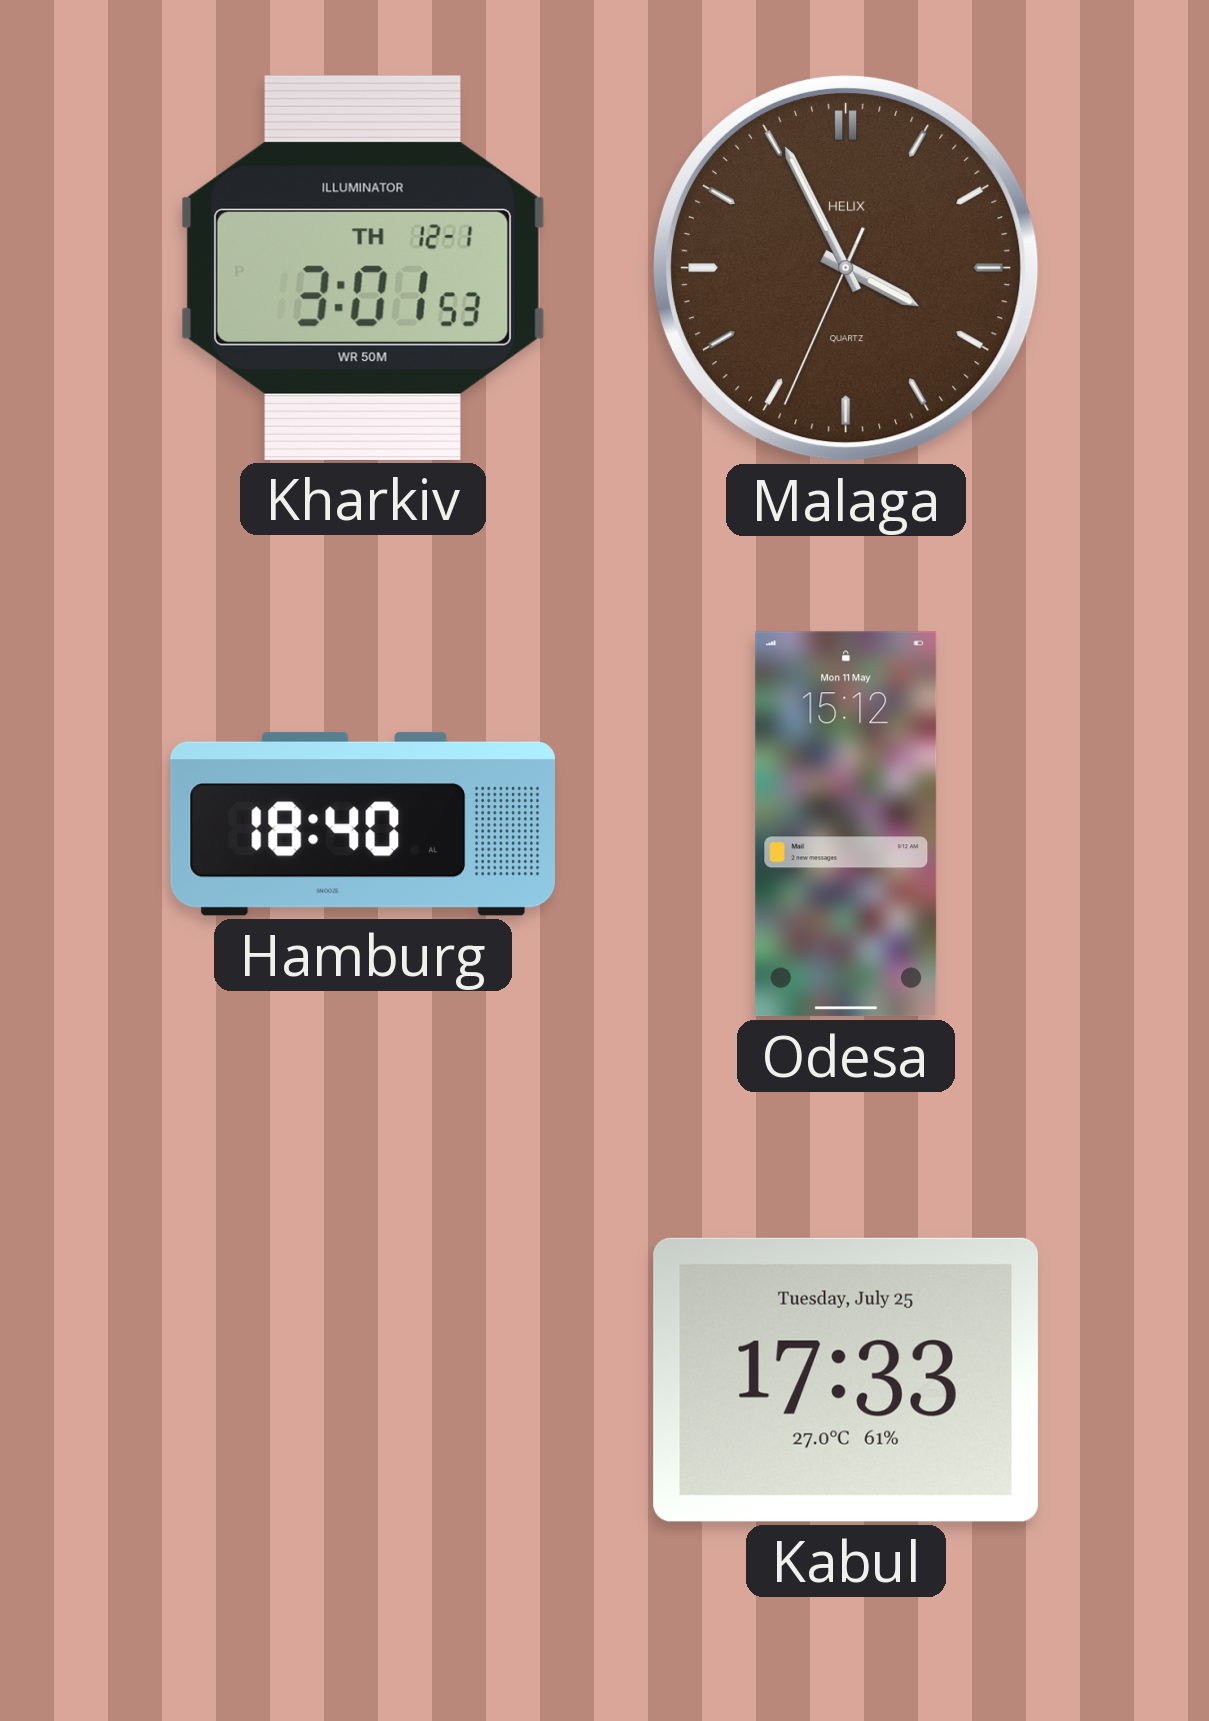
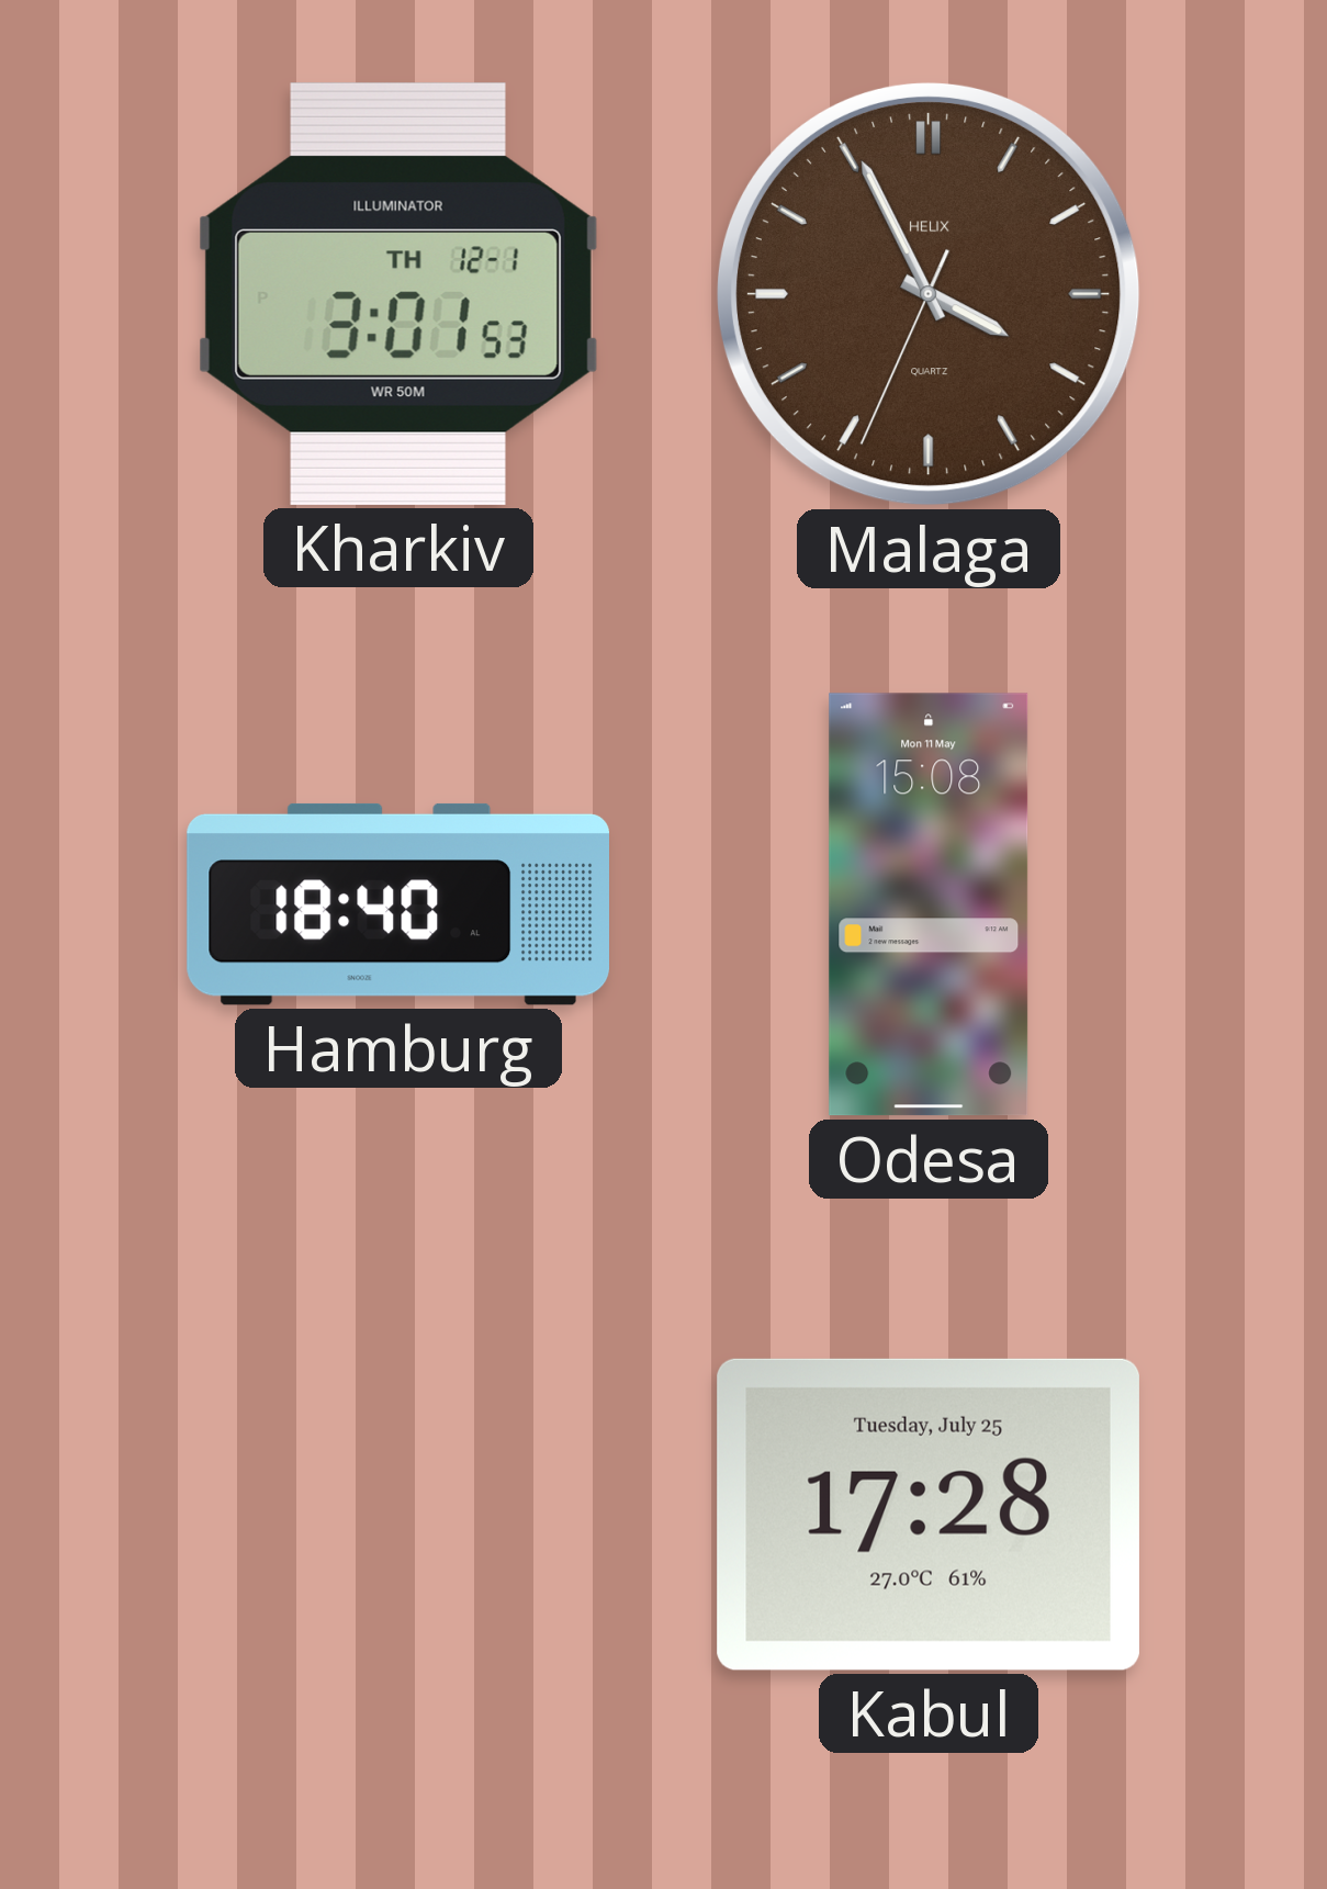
Odesa: 15:12 -> 15:08
Kabul: 17:33 -> 17:28
